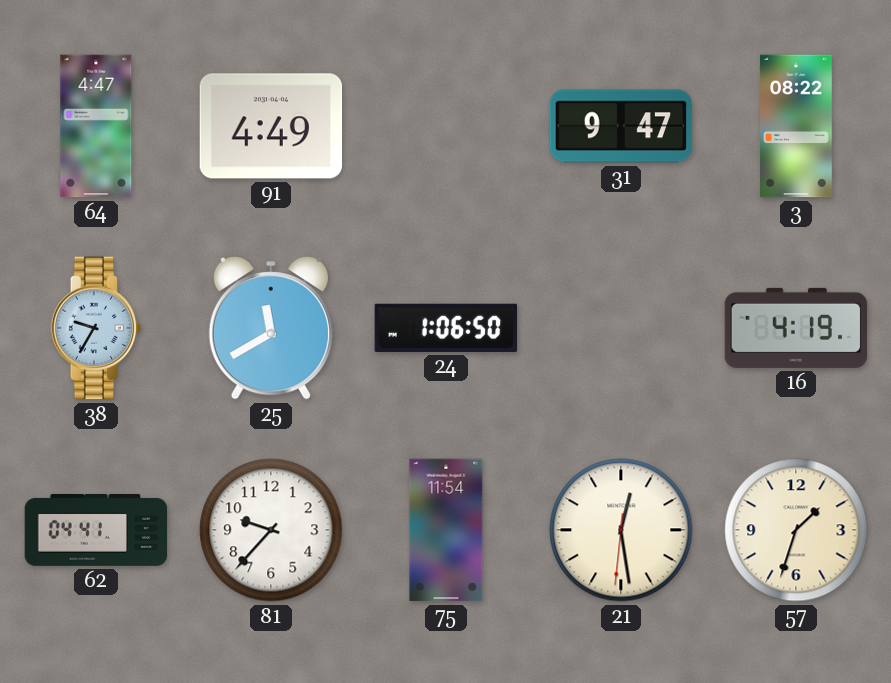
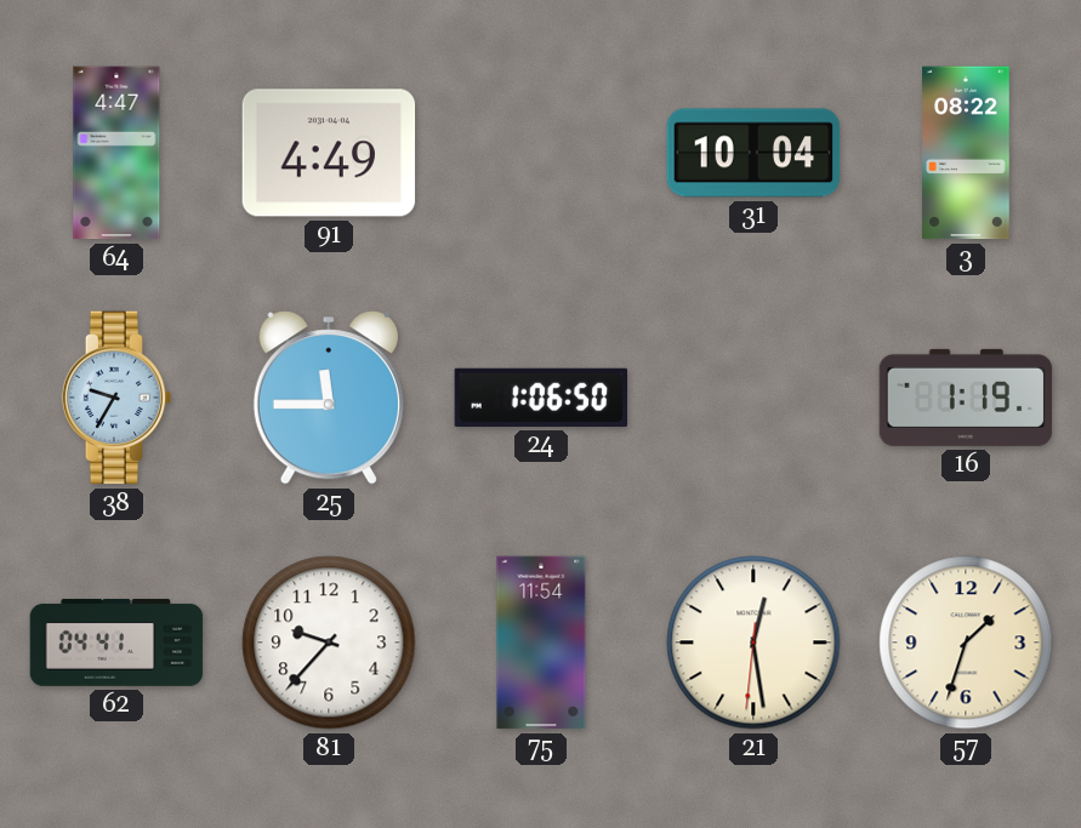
31: 9:47 -> 10:04
25: 11:40 -> 11:45
16: 4:19 -> 1:19
